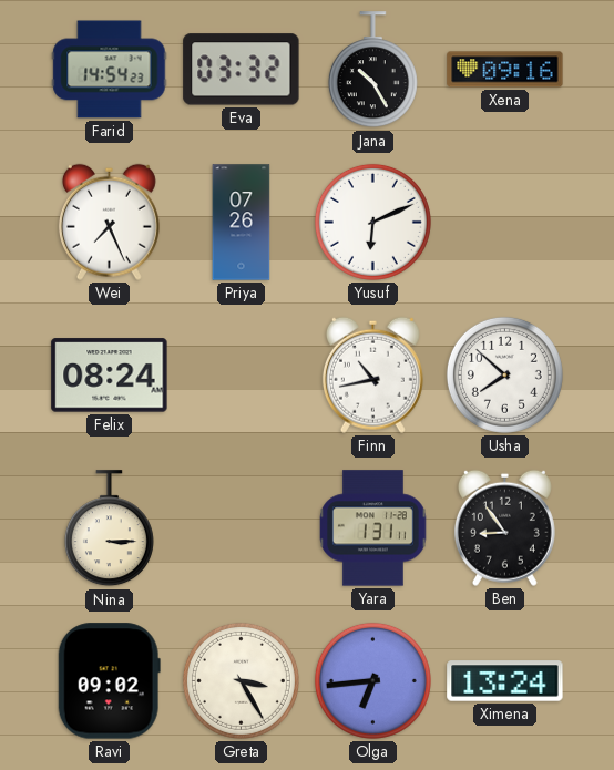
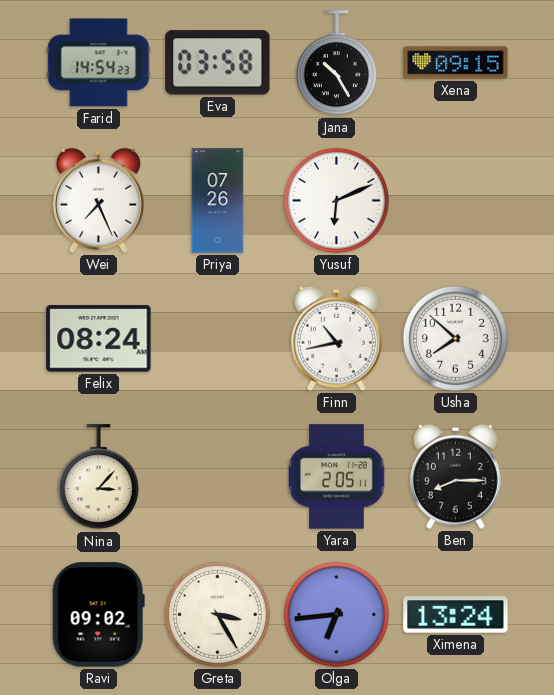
Eva: 03:32 -> 03:58
Xena: 09:16 -> 09:15
Nina: 3:15 -> 3:07
Yara: 1:31 -> 2:05
Ben: 8:54 -> 8:15
